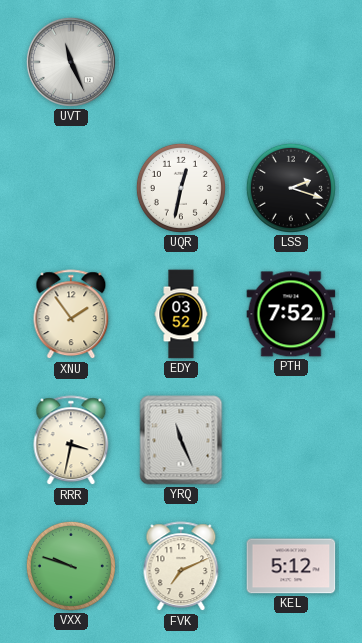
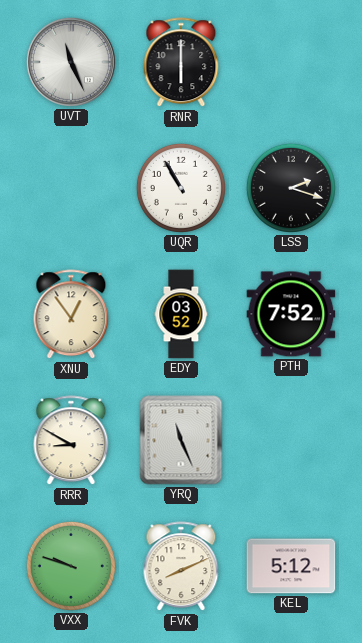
RNR: none -> 6:00
UQR: 12:32 -> 10:55
XNU: 1:54 -> 12:54
RRR: 3:32 -> 8:50
FVK: 7:11 -> 8:11
